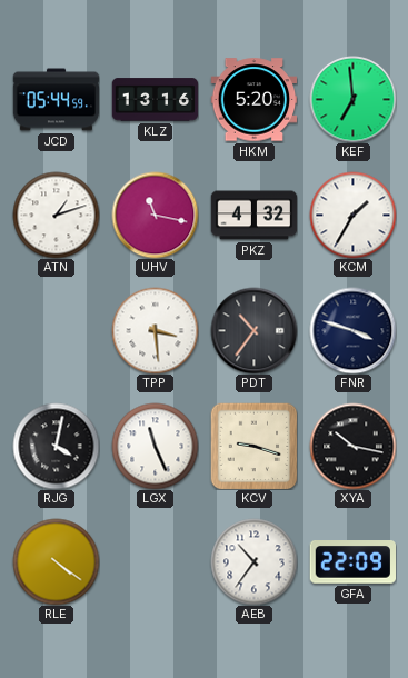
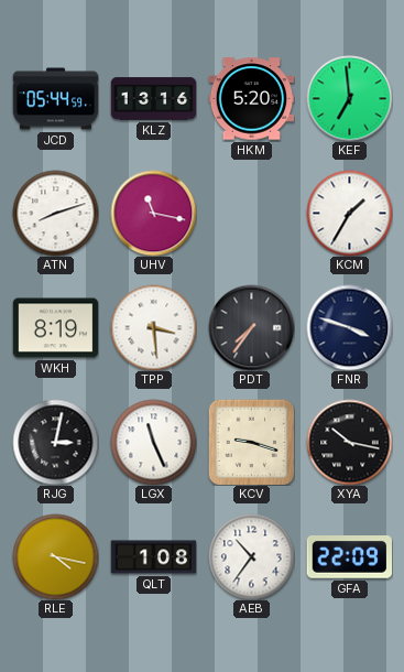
ATN: 1:12 -> 8:12
PKZ: 4:32 -> none
WKH: none -> 8:19
PDT: 10:36 -> 7:36
RJG: 4:02 -> 3:02
RLE: 4:21 -> 4:17
QLT: none -> 1:08
